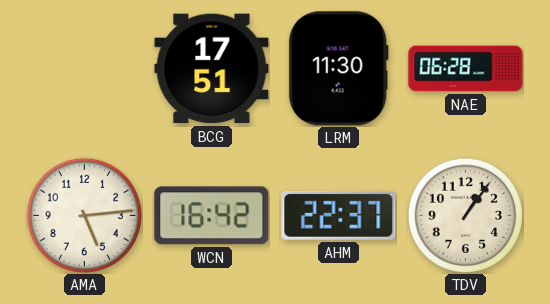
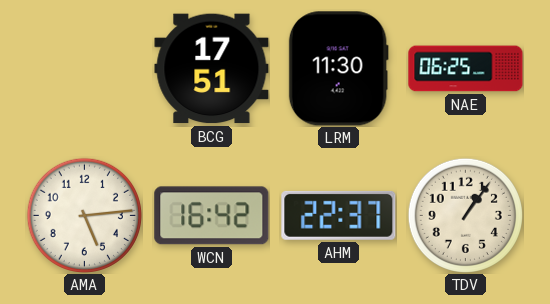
NAE: 06:28 -> 06:25
